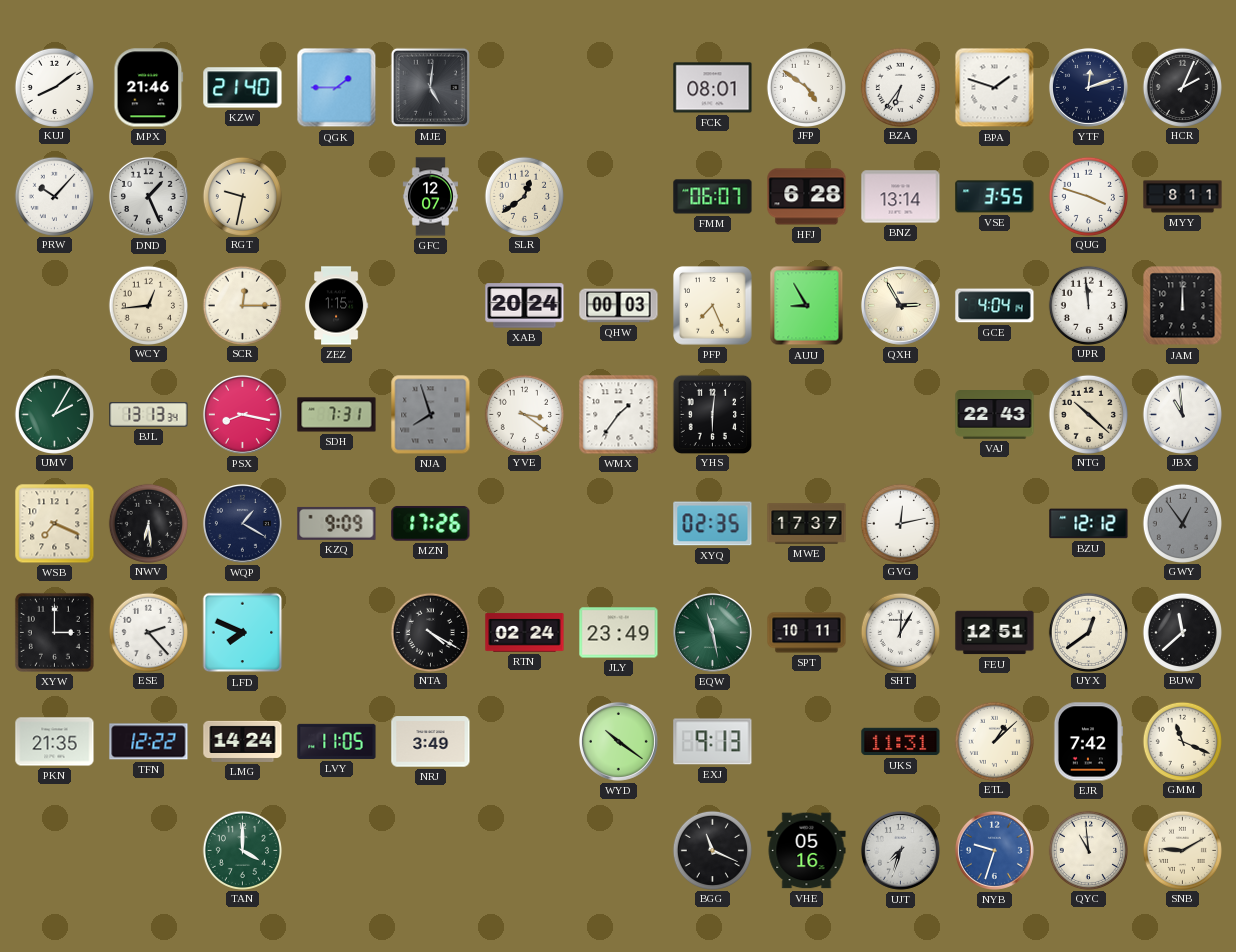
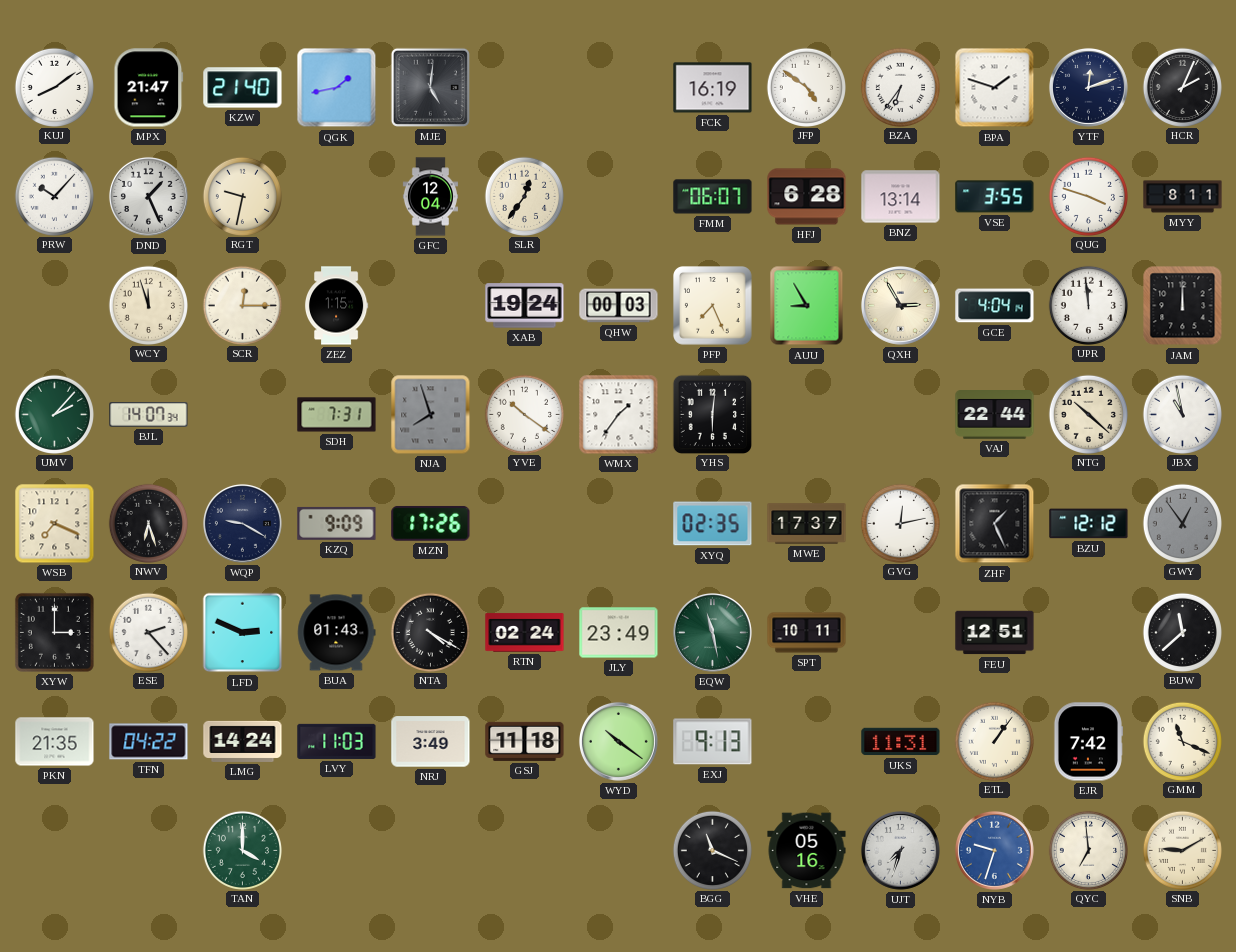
MPX: 21:46 -> 21:47
QGK: 1:45 -> 1:43
FCK: 08:01 -> 16:19
GFC: 12:07 -> 12:04
SLR: 12:39 -> 12:36
WCY: 12:44 -> 11:57
XAB: 20:24 -> 19:24
UMV: 2:05 -> 2:07
BJL: 13:13 -> 14:07
PSX: 8:17 -> none
YVE: 3:21 -> 10:21
VAJ: 22:43 -> 22:44
JBX: 10:59 -> 10:58
NWV: 6:29 -> 6:27
WQP: 1:20 -> 9:20
ZHF: none -> 1:26
LFD: 7:49 -> 2:49
BUA: none -> 01:43
SHT: 12:05 -> none
UYX: 12:39 -> none
TFN: 12:22 -> 04:22
LVY: 11:05 -> 11:03
GSJ: none -> 11:18
ETL: 1:08 -> 1:06
QYC: 10:59 -> 6:59
